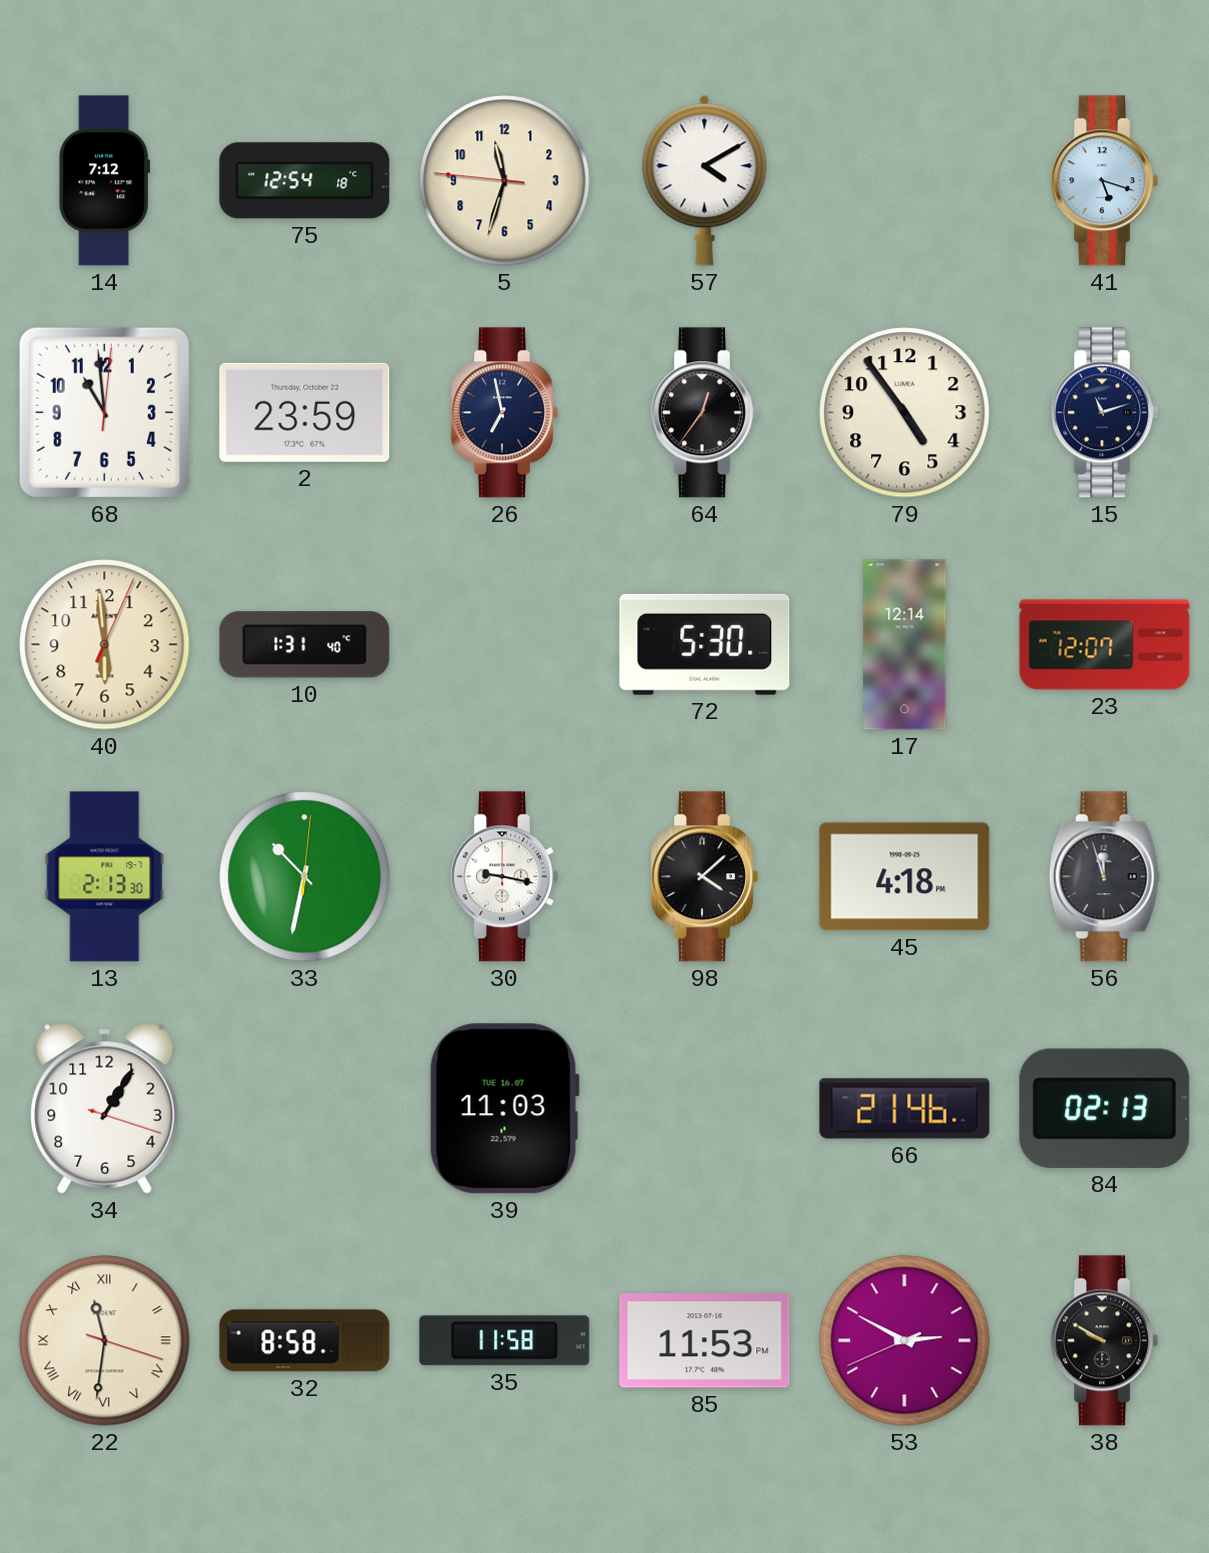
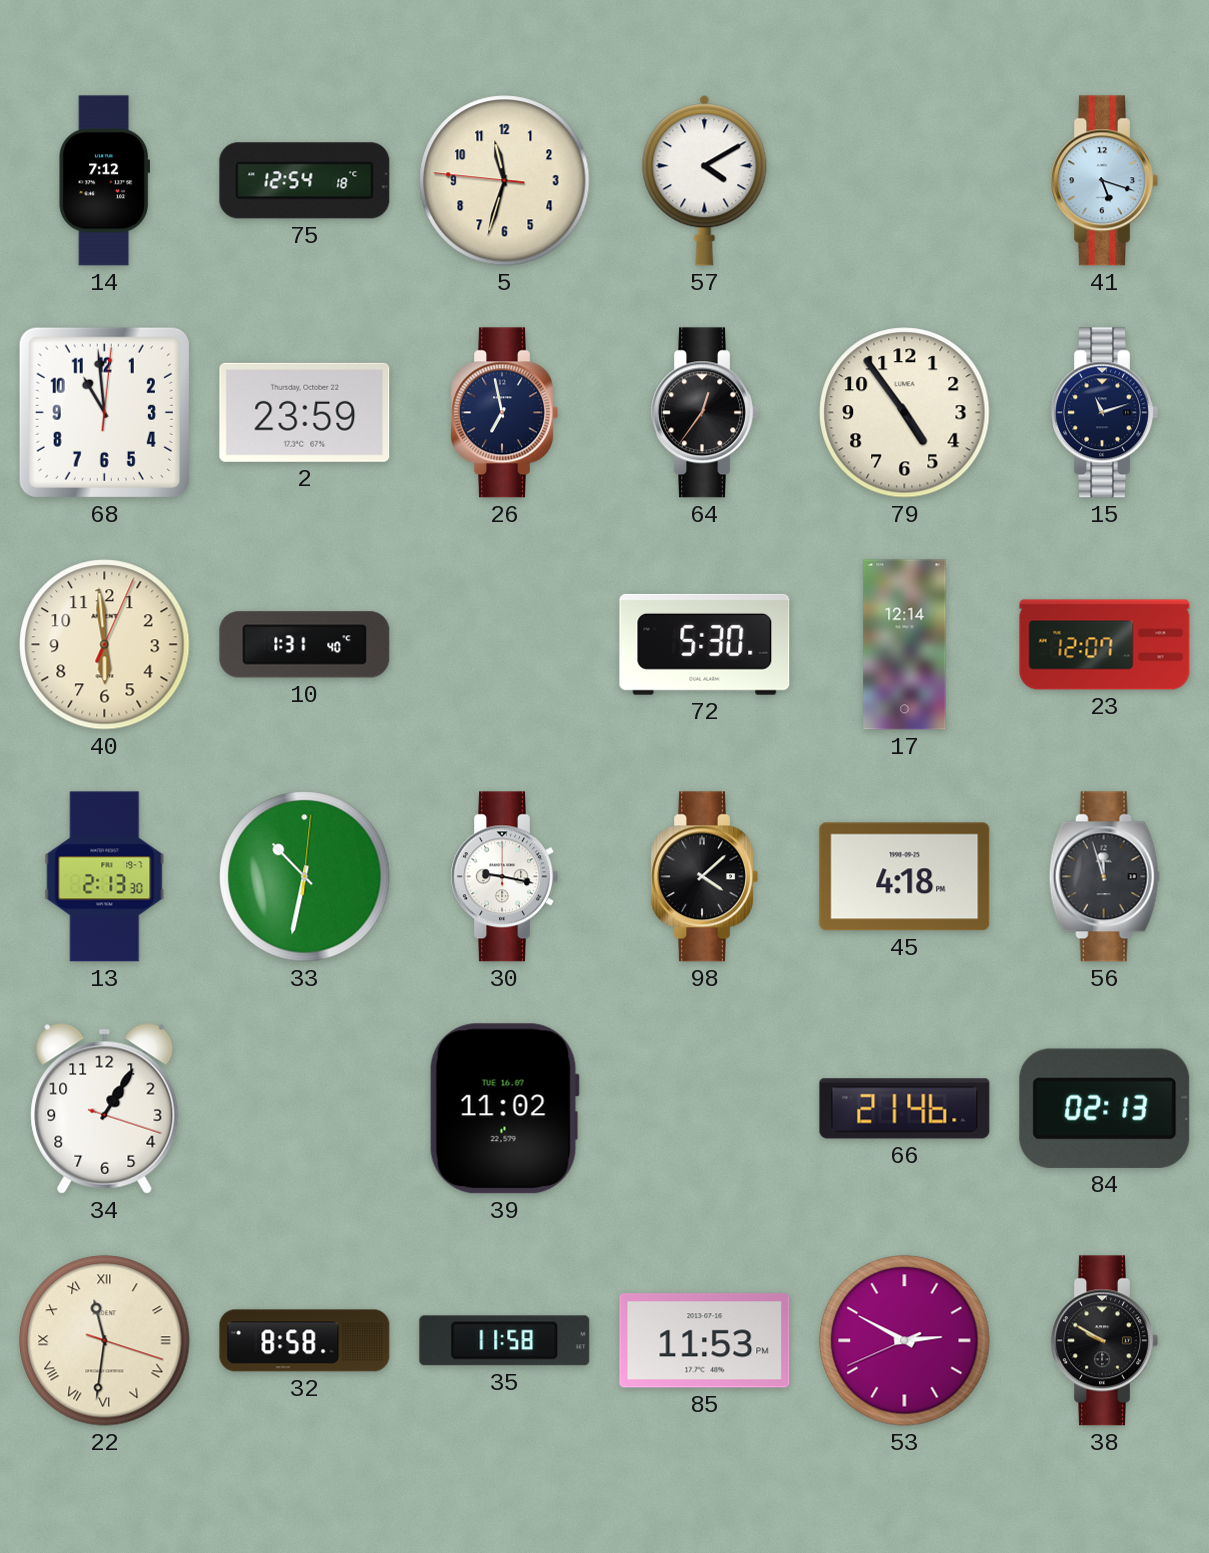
39: 11:03 -> 11:02
